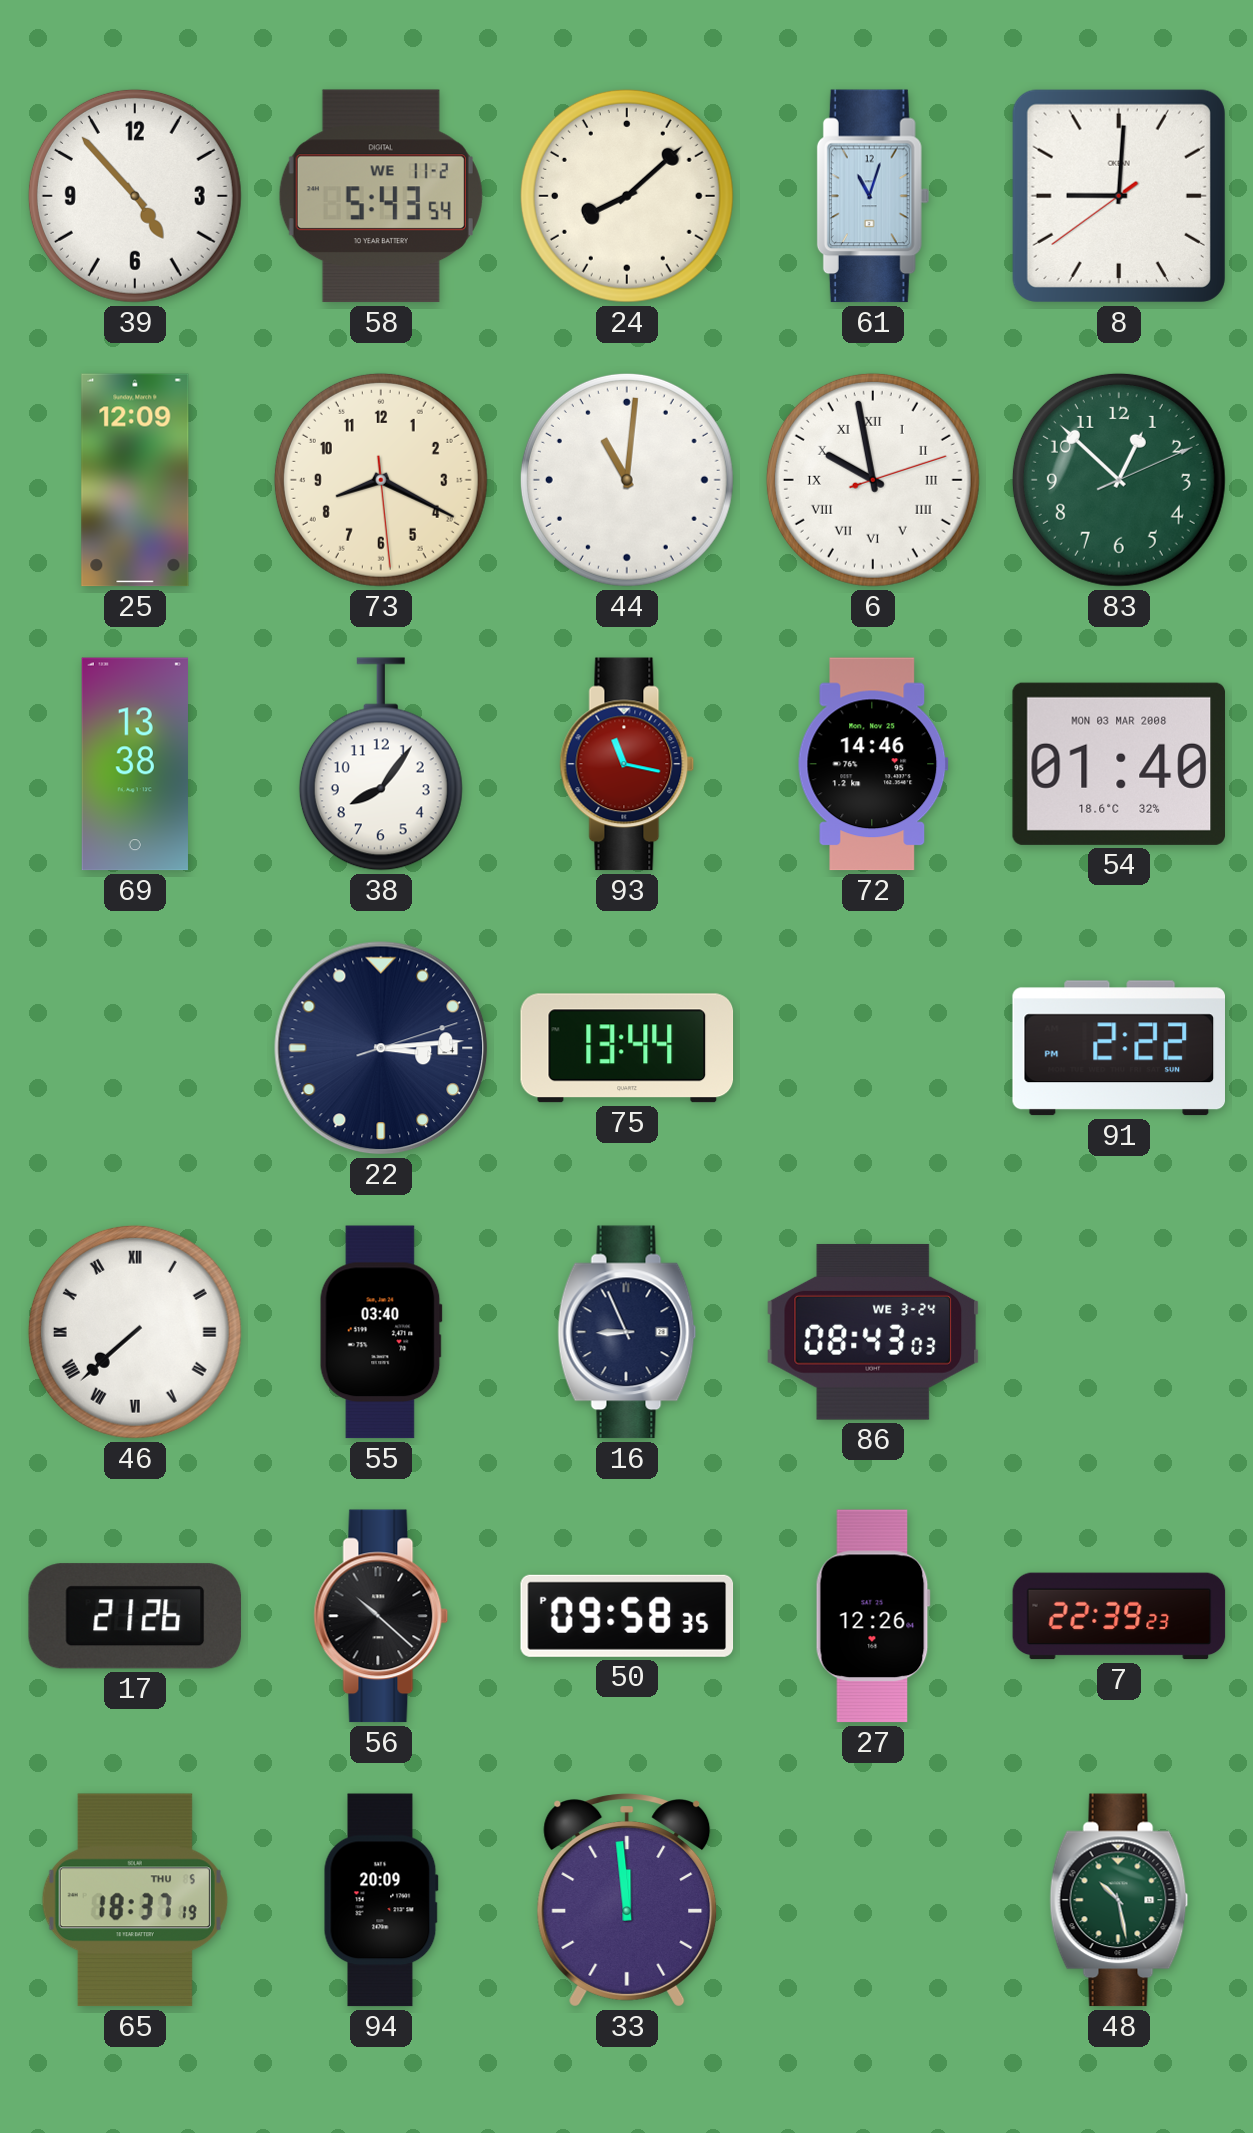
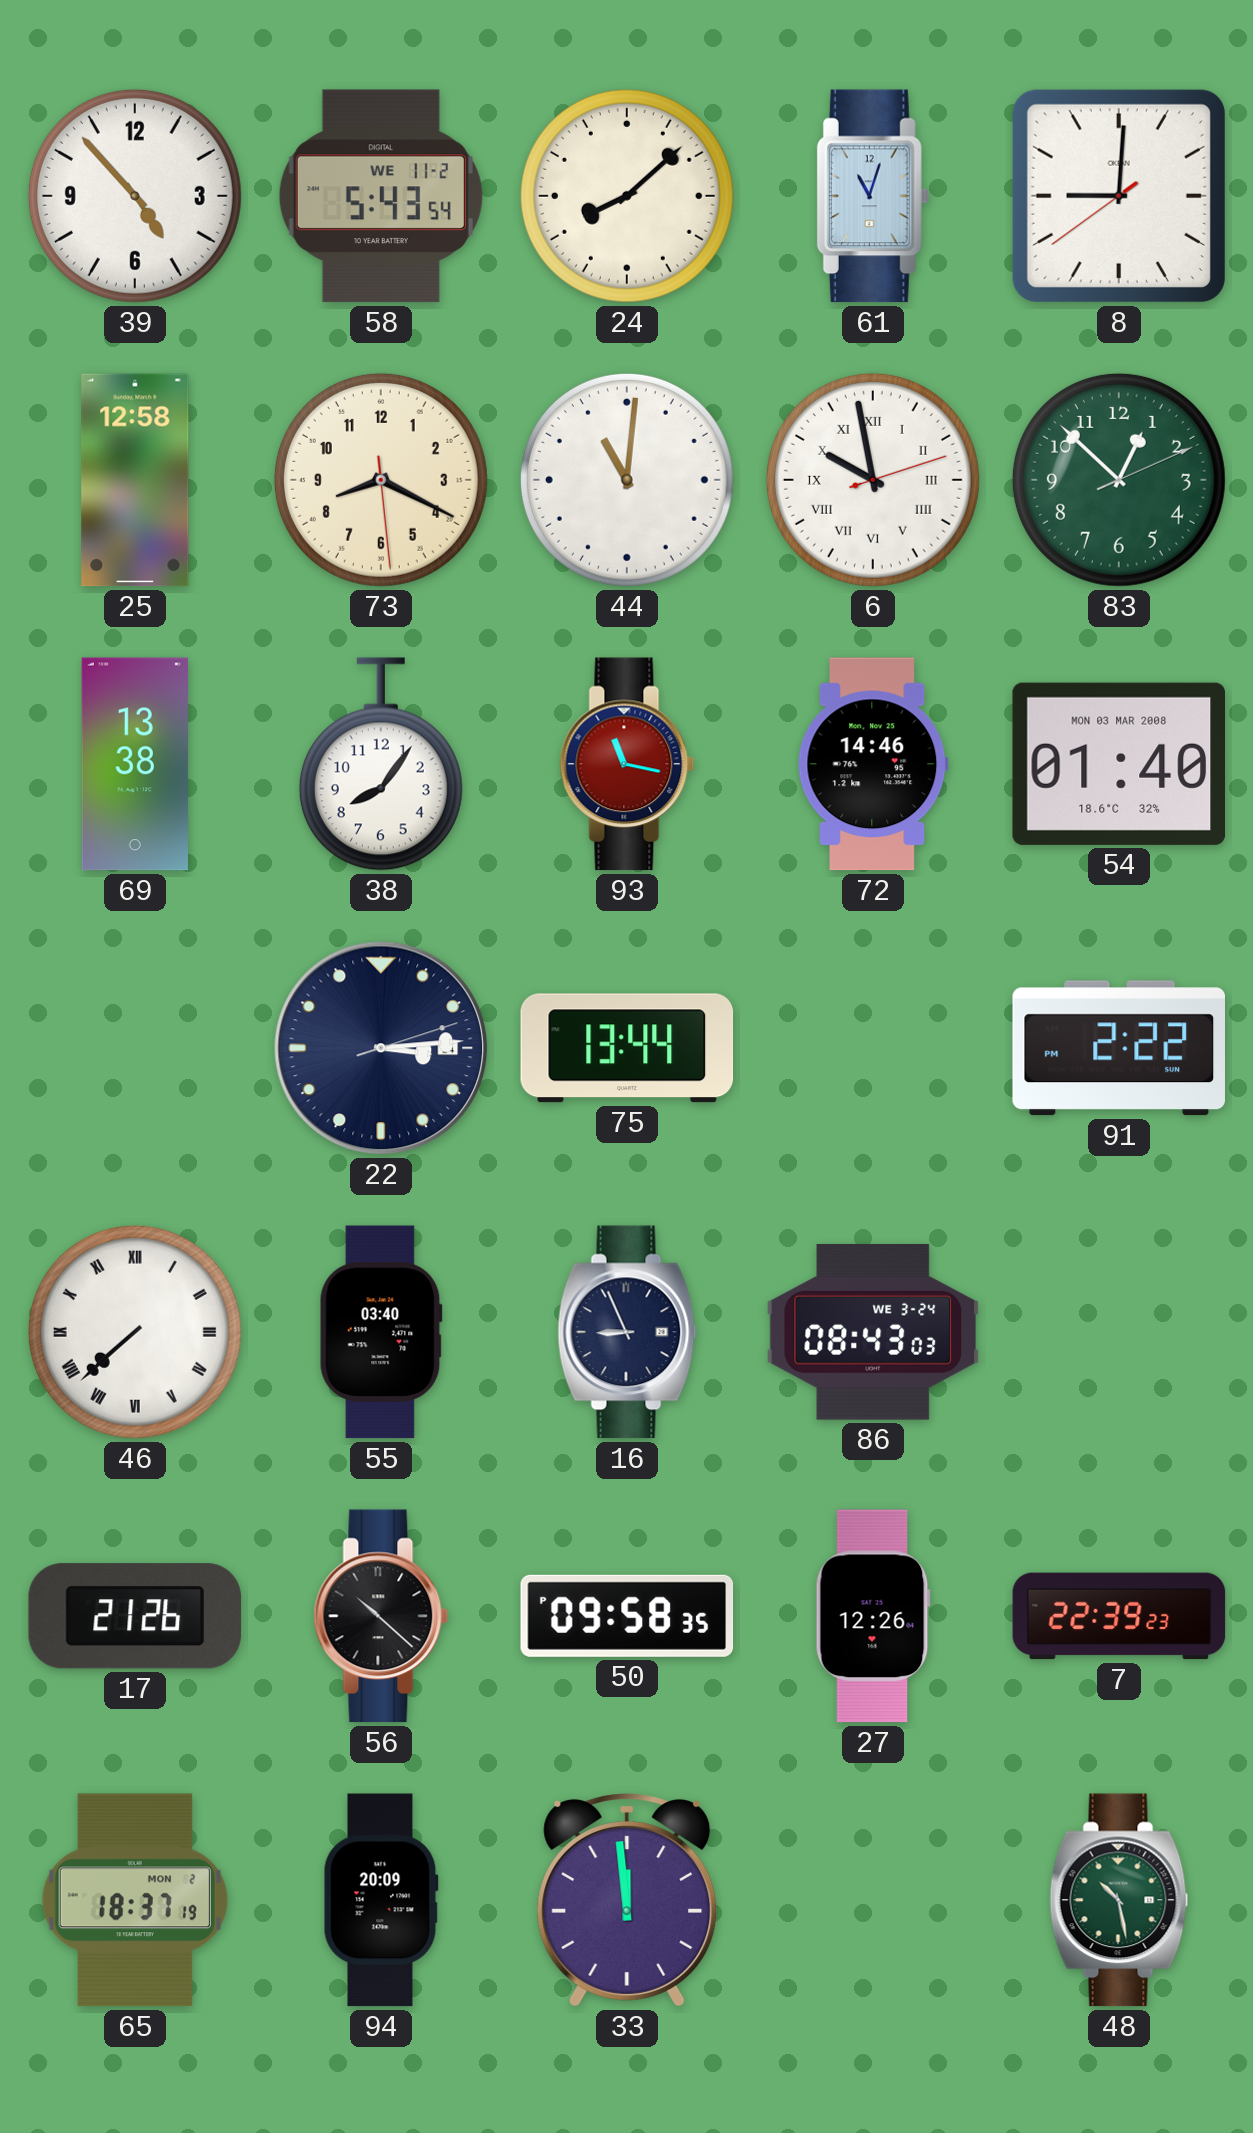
25: 12:09 -> 12:58
65 date: THU 5 -> MON 2
